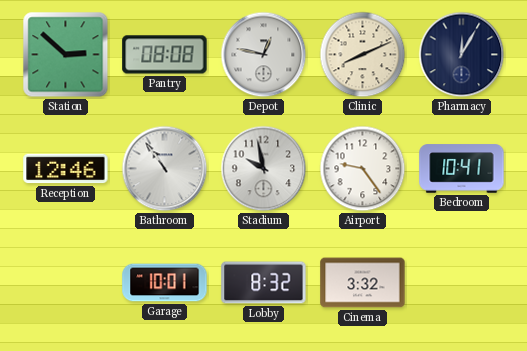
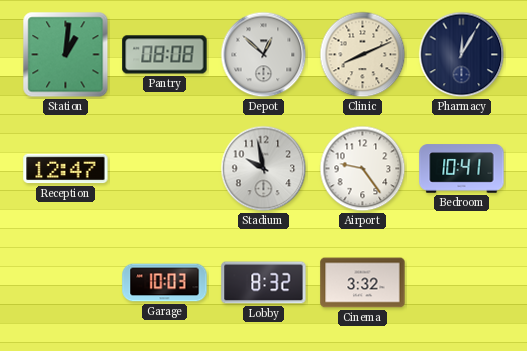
Station: 2:52 -> 1:01
Depot: 12:47 -> 12:52
Reception: 12:46 -> 12:47
Bathroom: 10:54 -> none
Garage: 10:01 -> 10:03
